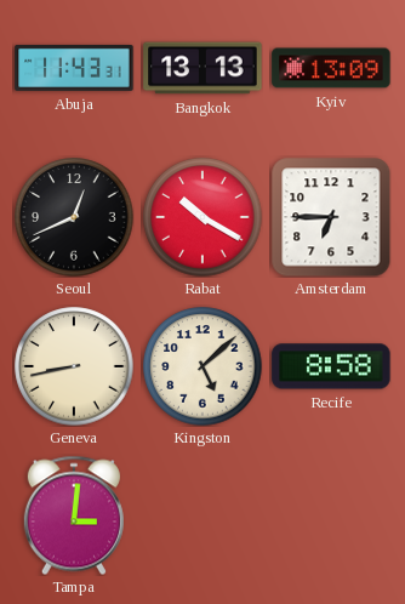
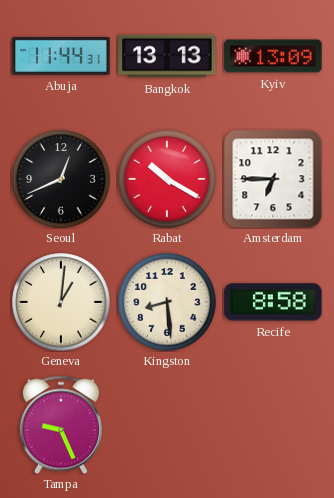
Abuja: 11:43 -> 11:44
Geneva: 8:43 -> 1:01
Kingston: 5:08 -> 8:29
Tampa: 3:01 -> 9:26
